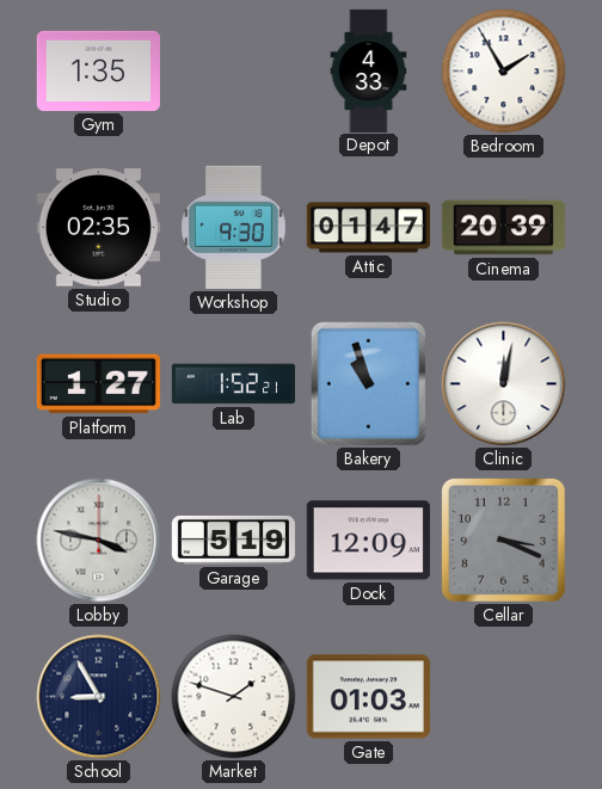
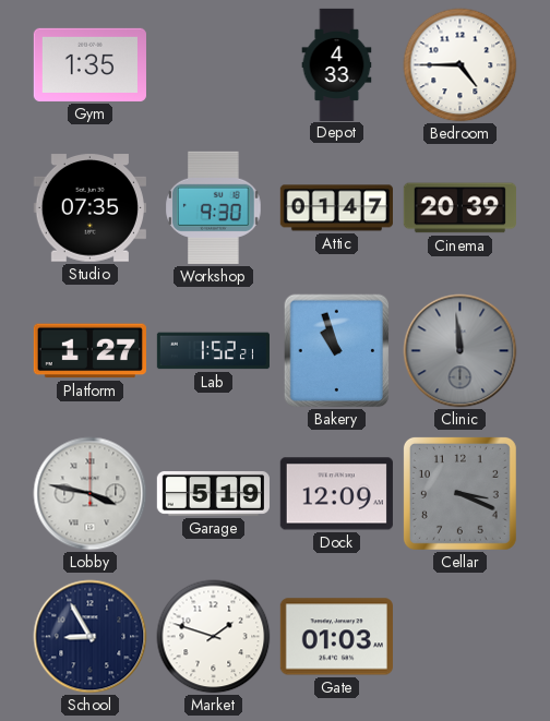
Bedroom: 1:55 -> 4:45
Studio: 02:35 -> 07:35
Clinic: 12:02 -> 11:59
Clinic dial: white -> grey
